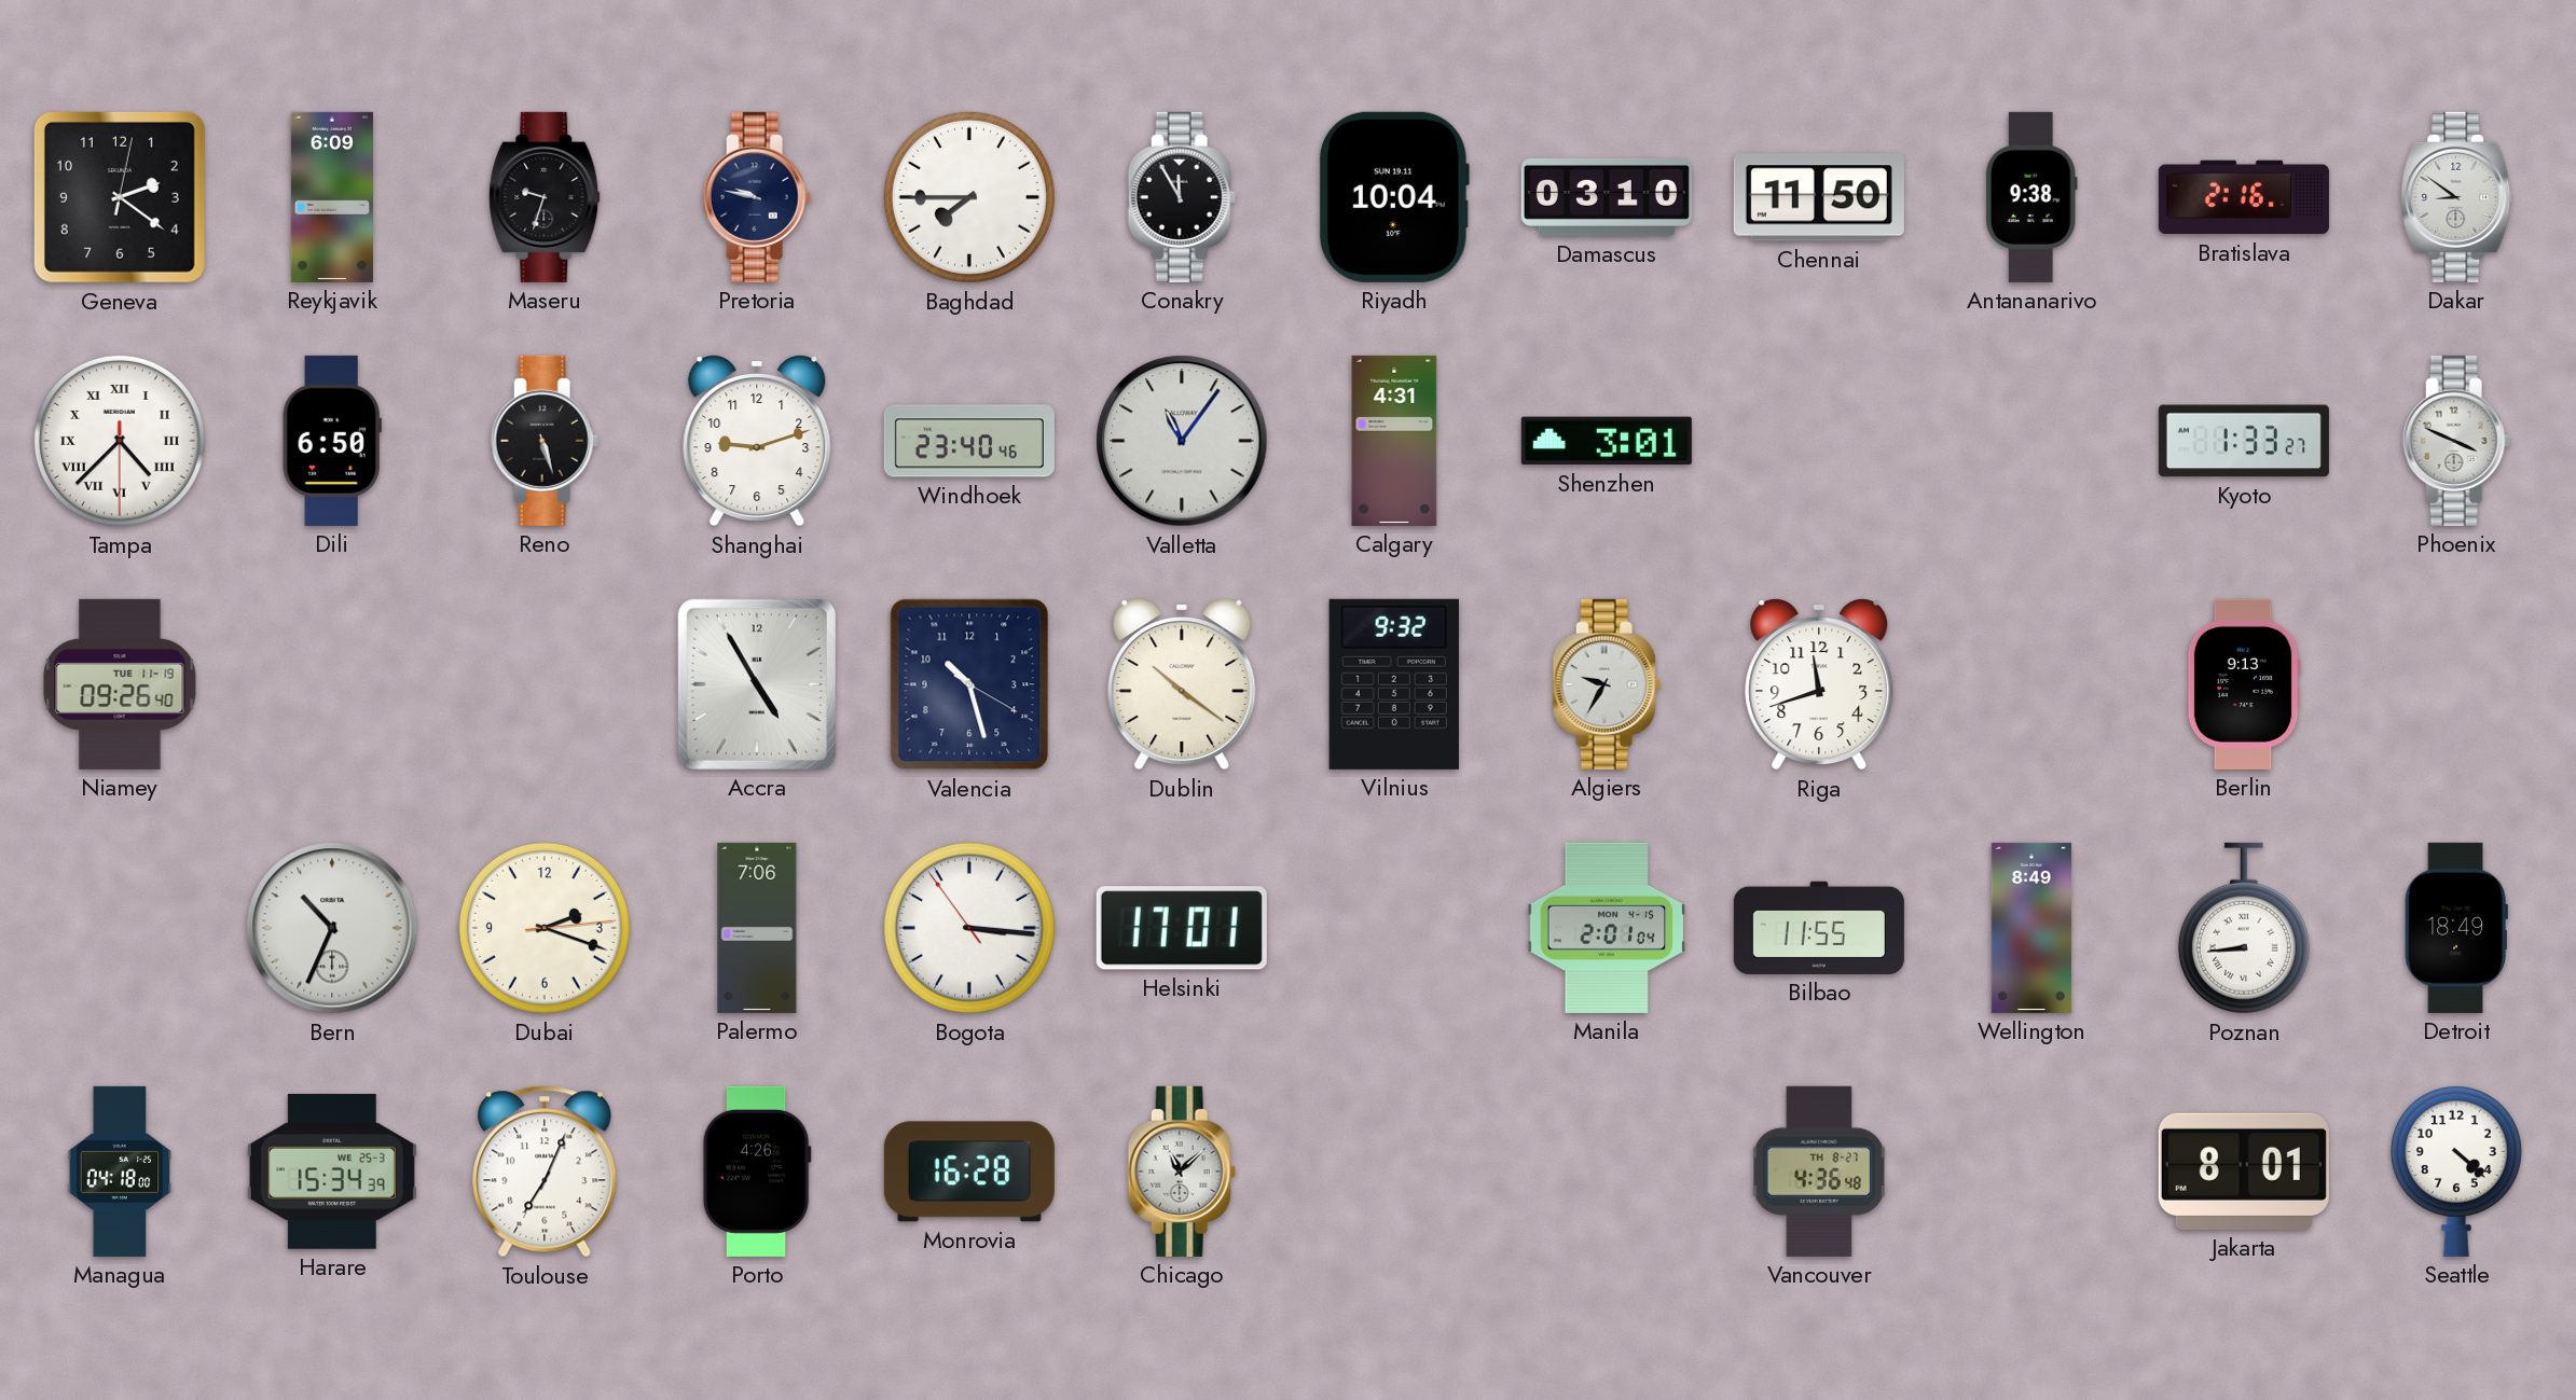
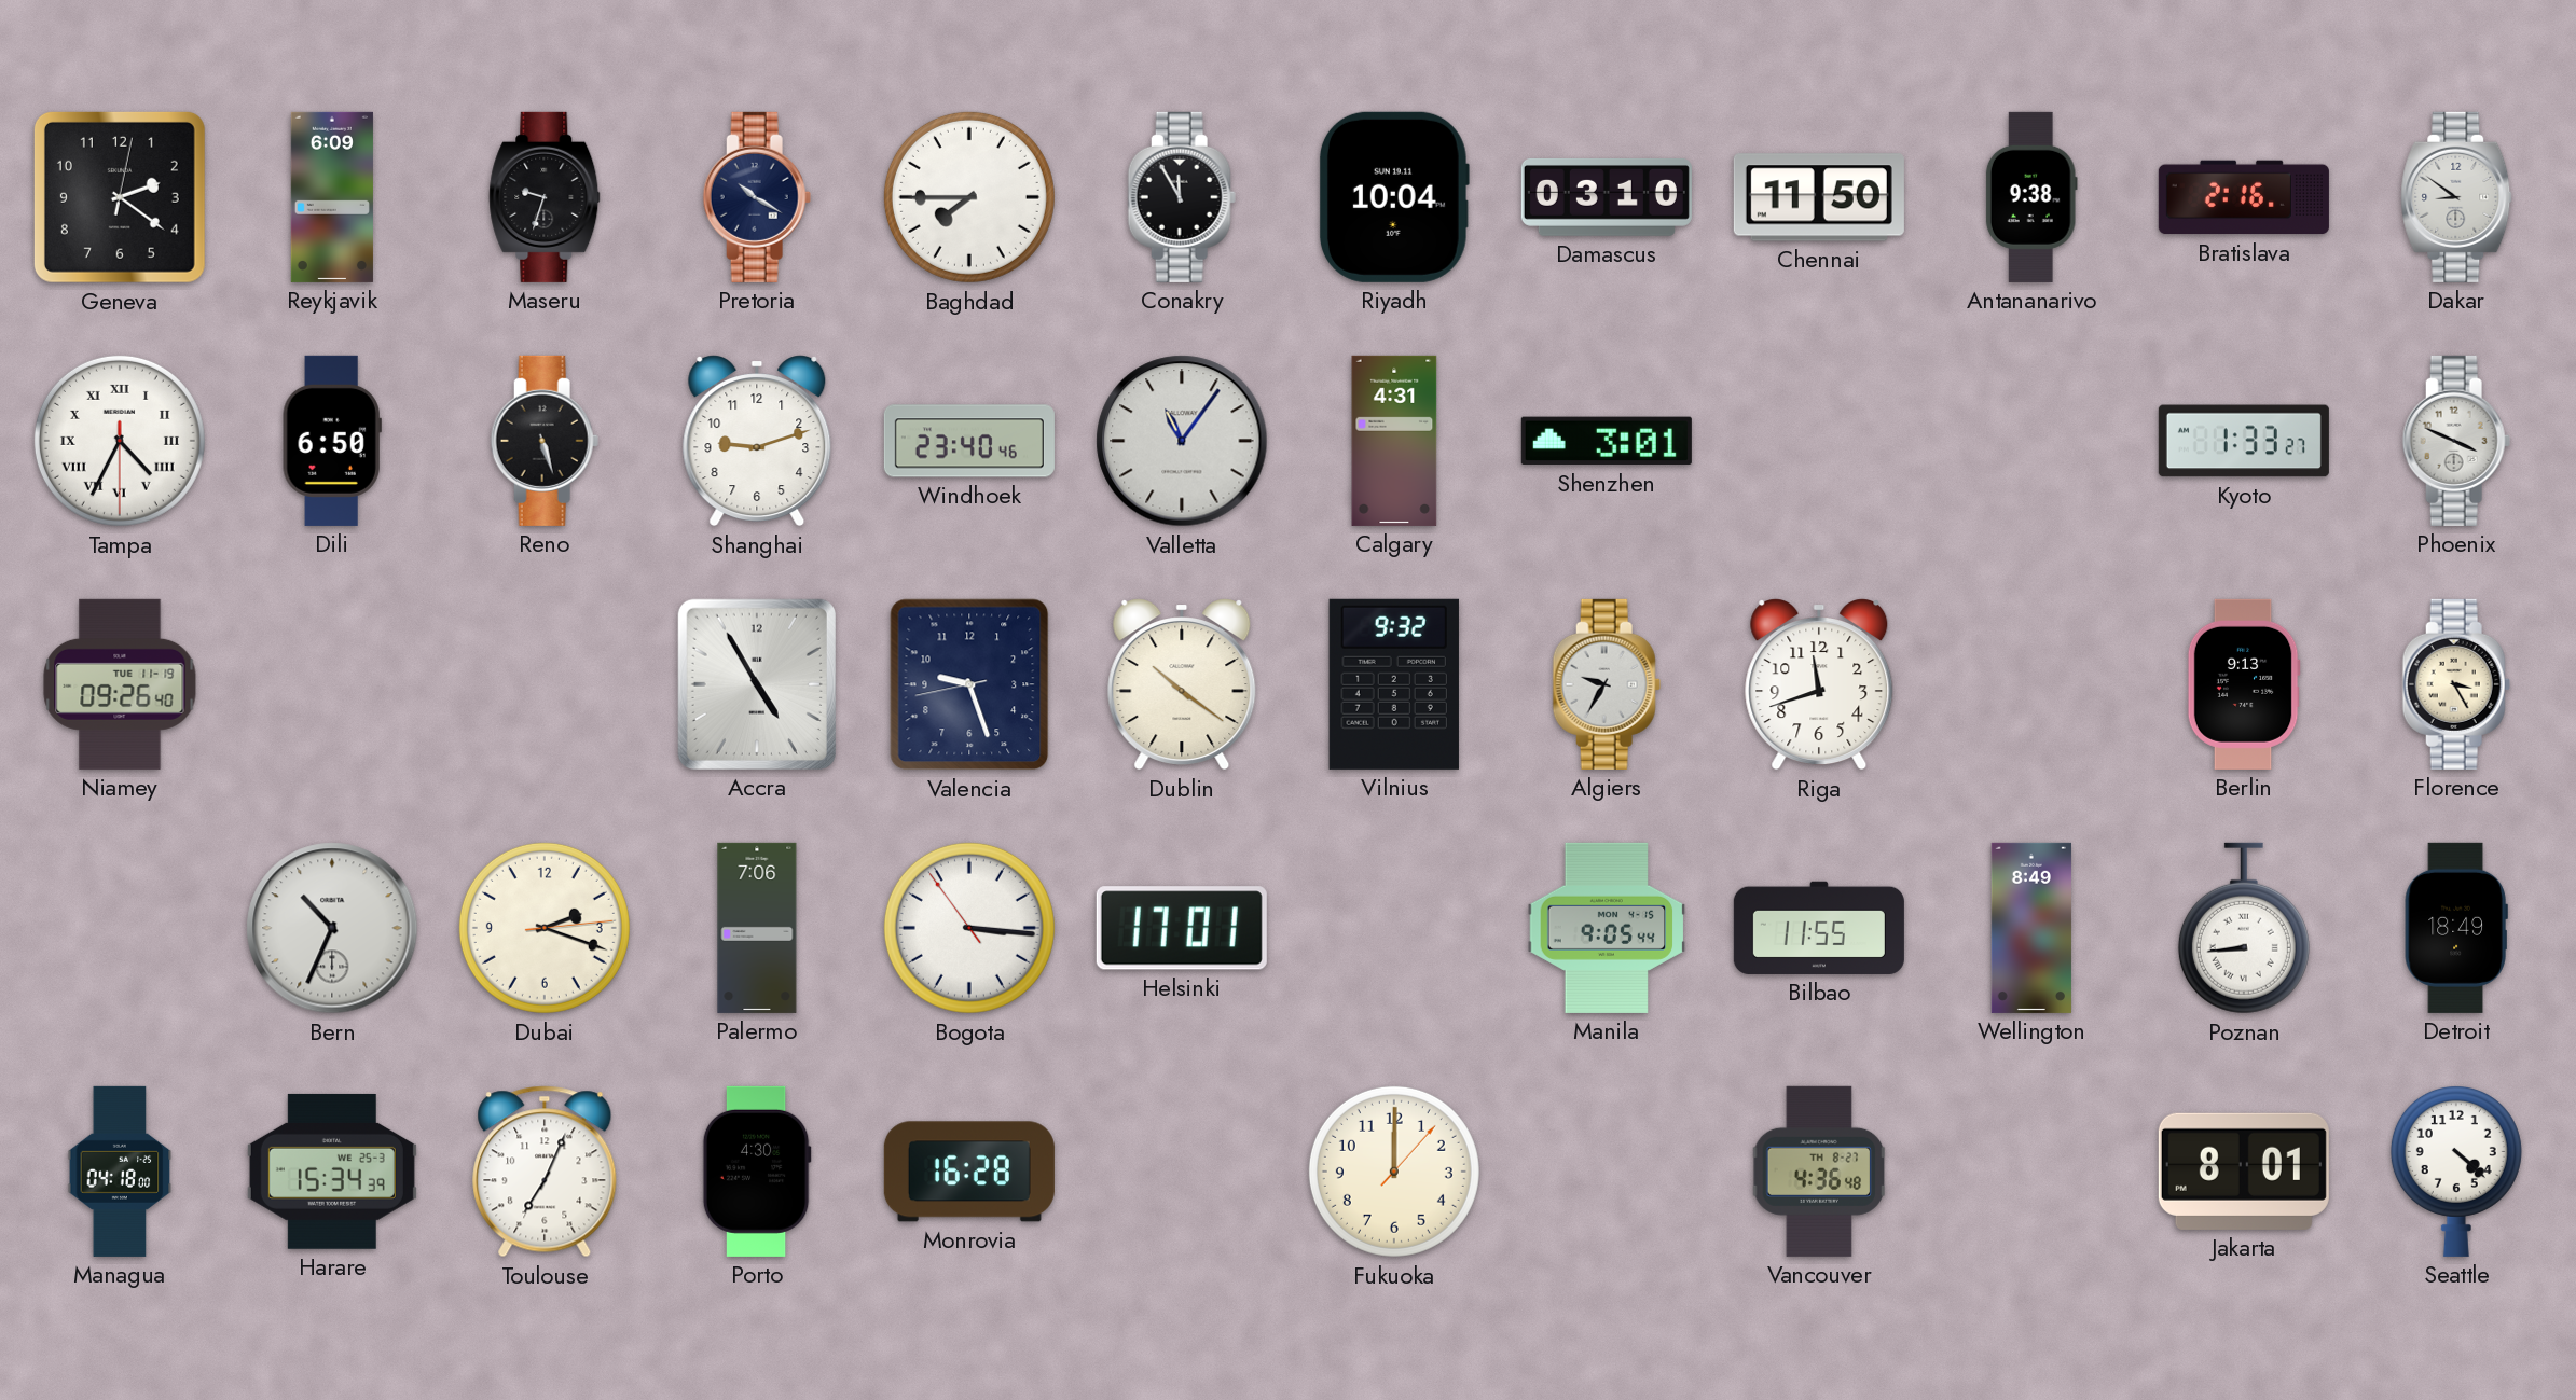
Pretoria: 9:47 -> 10:20
Tampa: 4:37 -> 4:34
Valencia: 10:27 -> 9:26
Florence: none -> 3:25
Manila: 2:01 -> 9:05
Porto: 4:26 -> 4:30
Chicago: 11:08 -> none
Fukuoka: none -> 12:00
